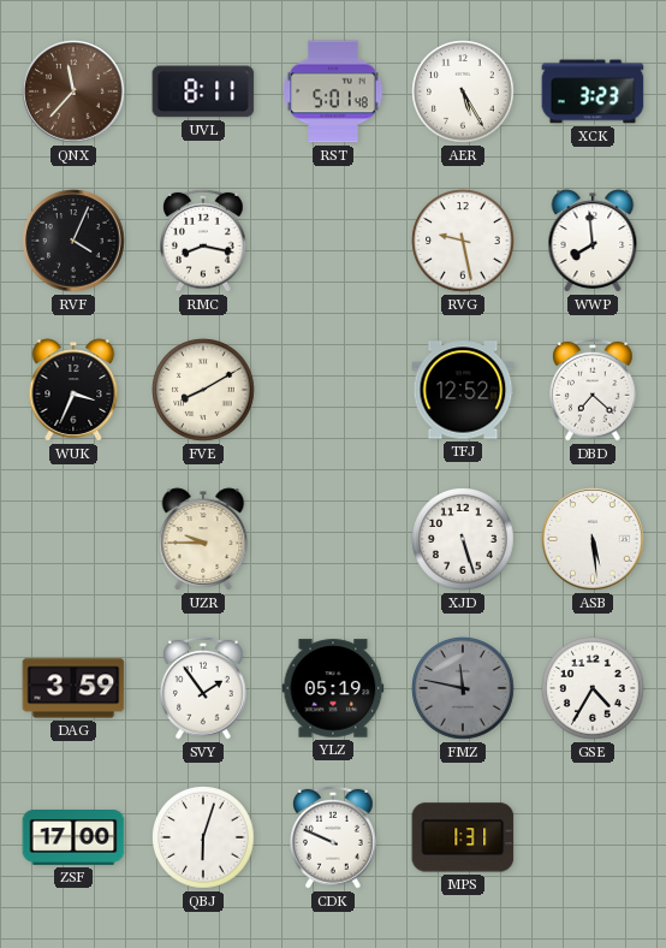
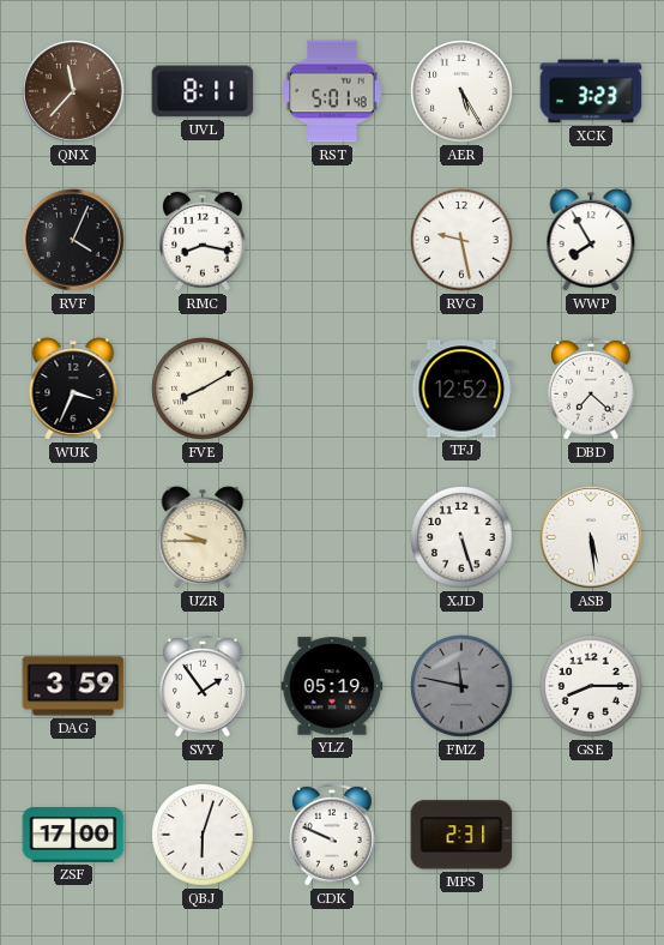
WWP: 7:59 -> 7:55
GSE: 4:35 -> 8:15
MPS: 1:31 -> 2:31
